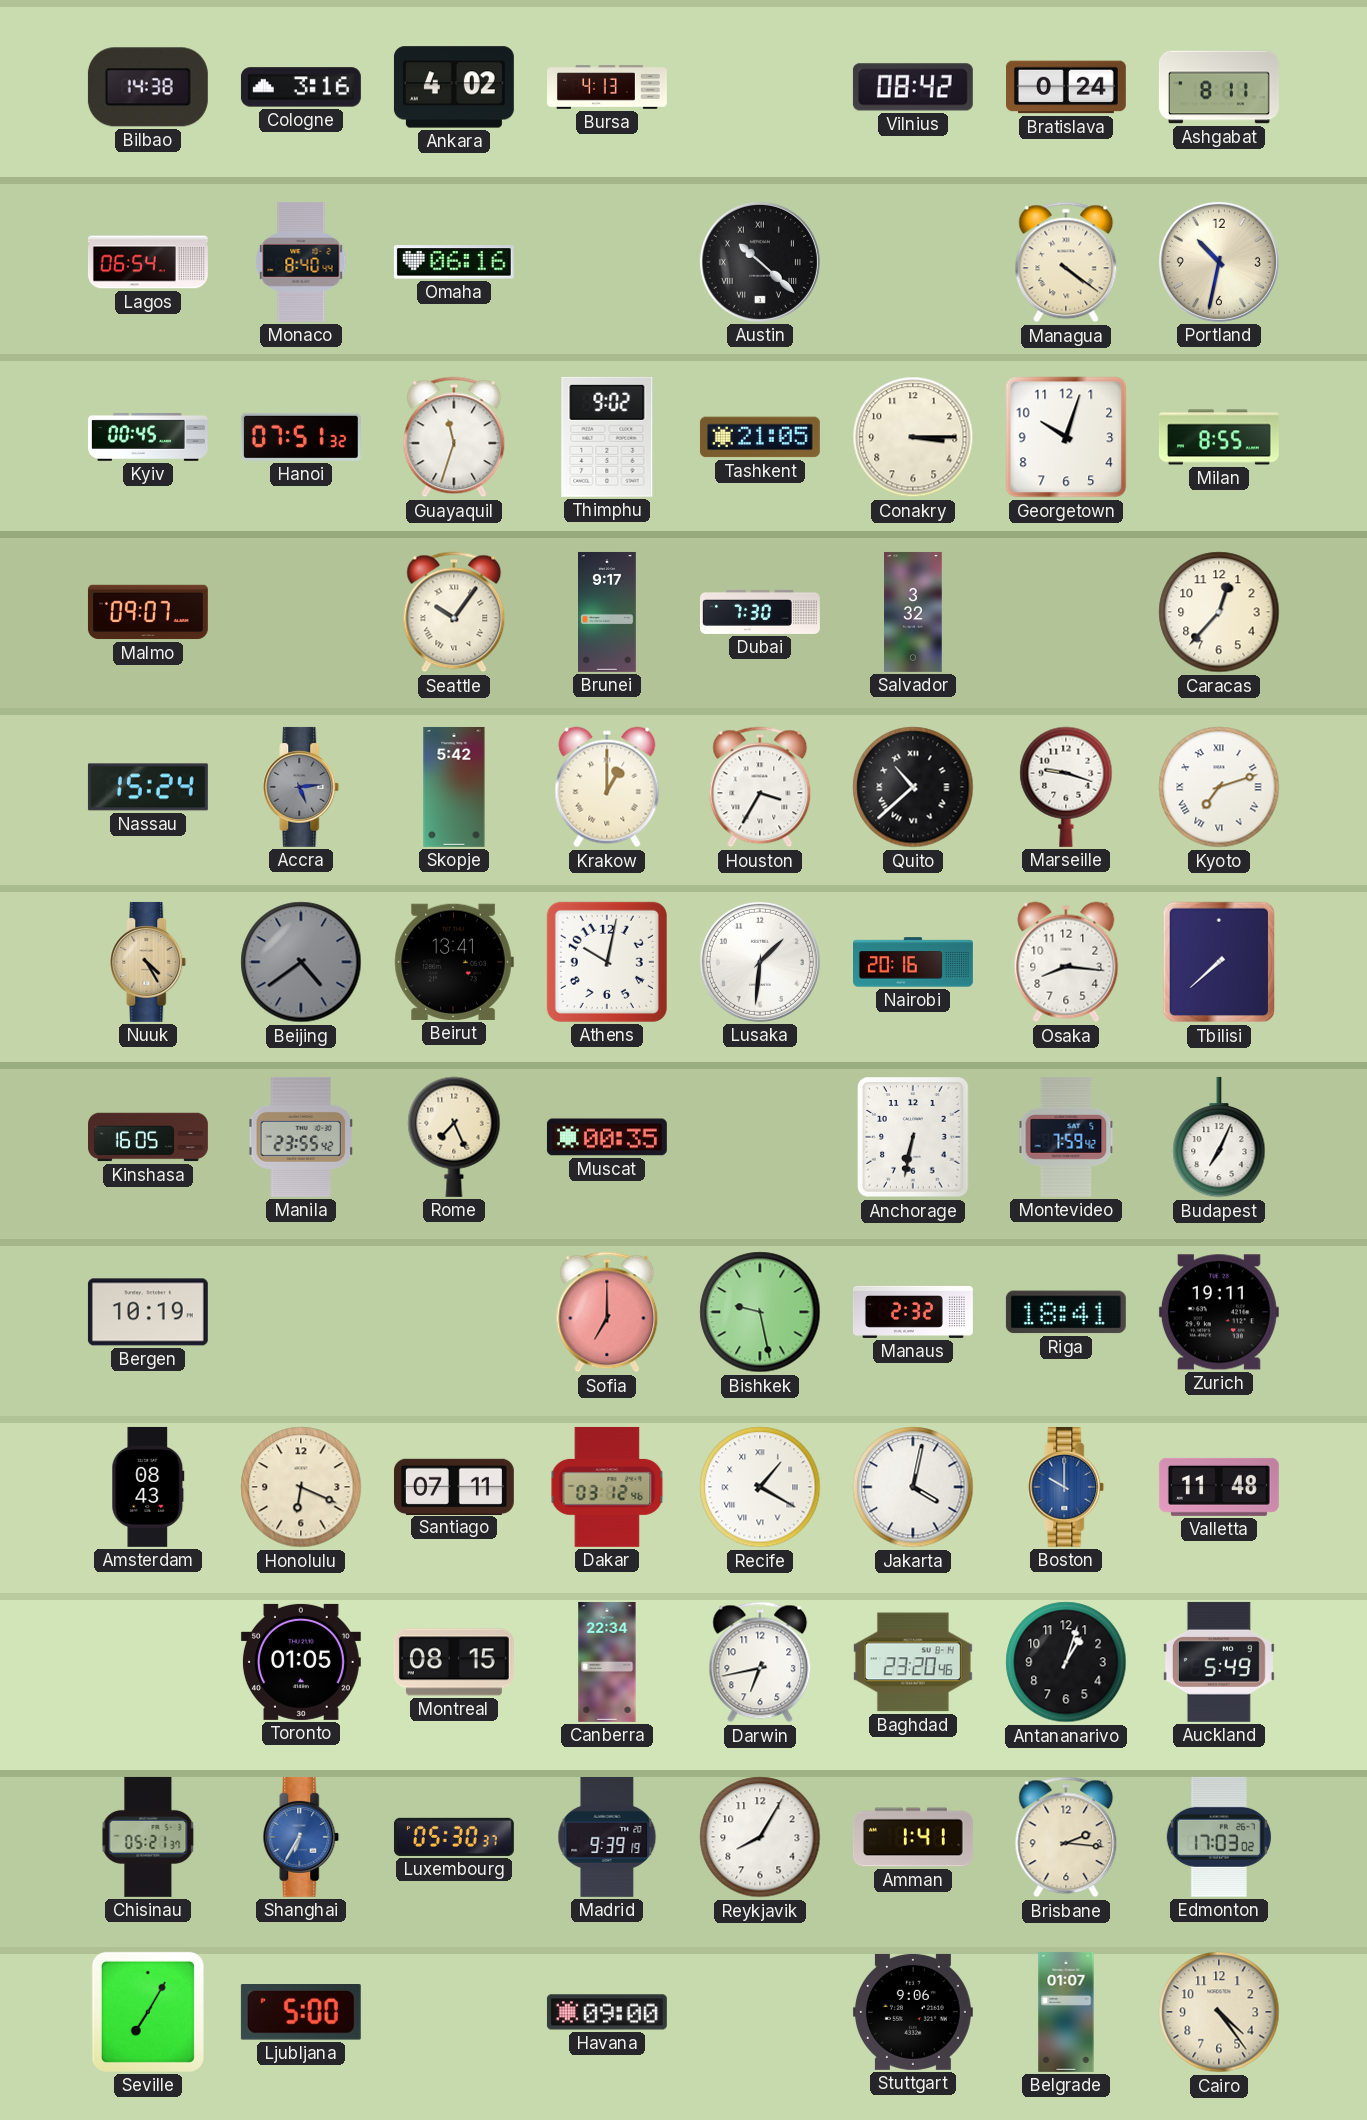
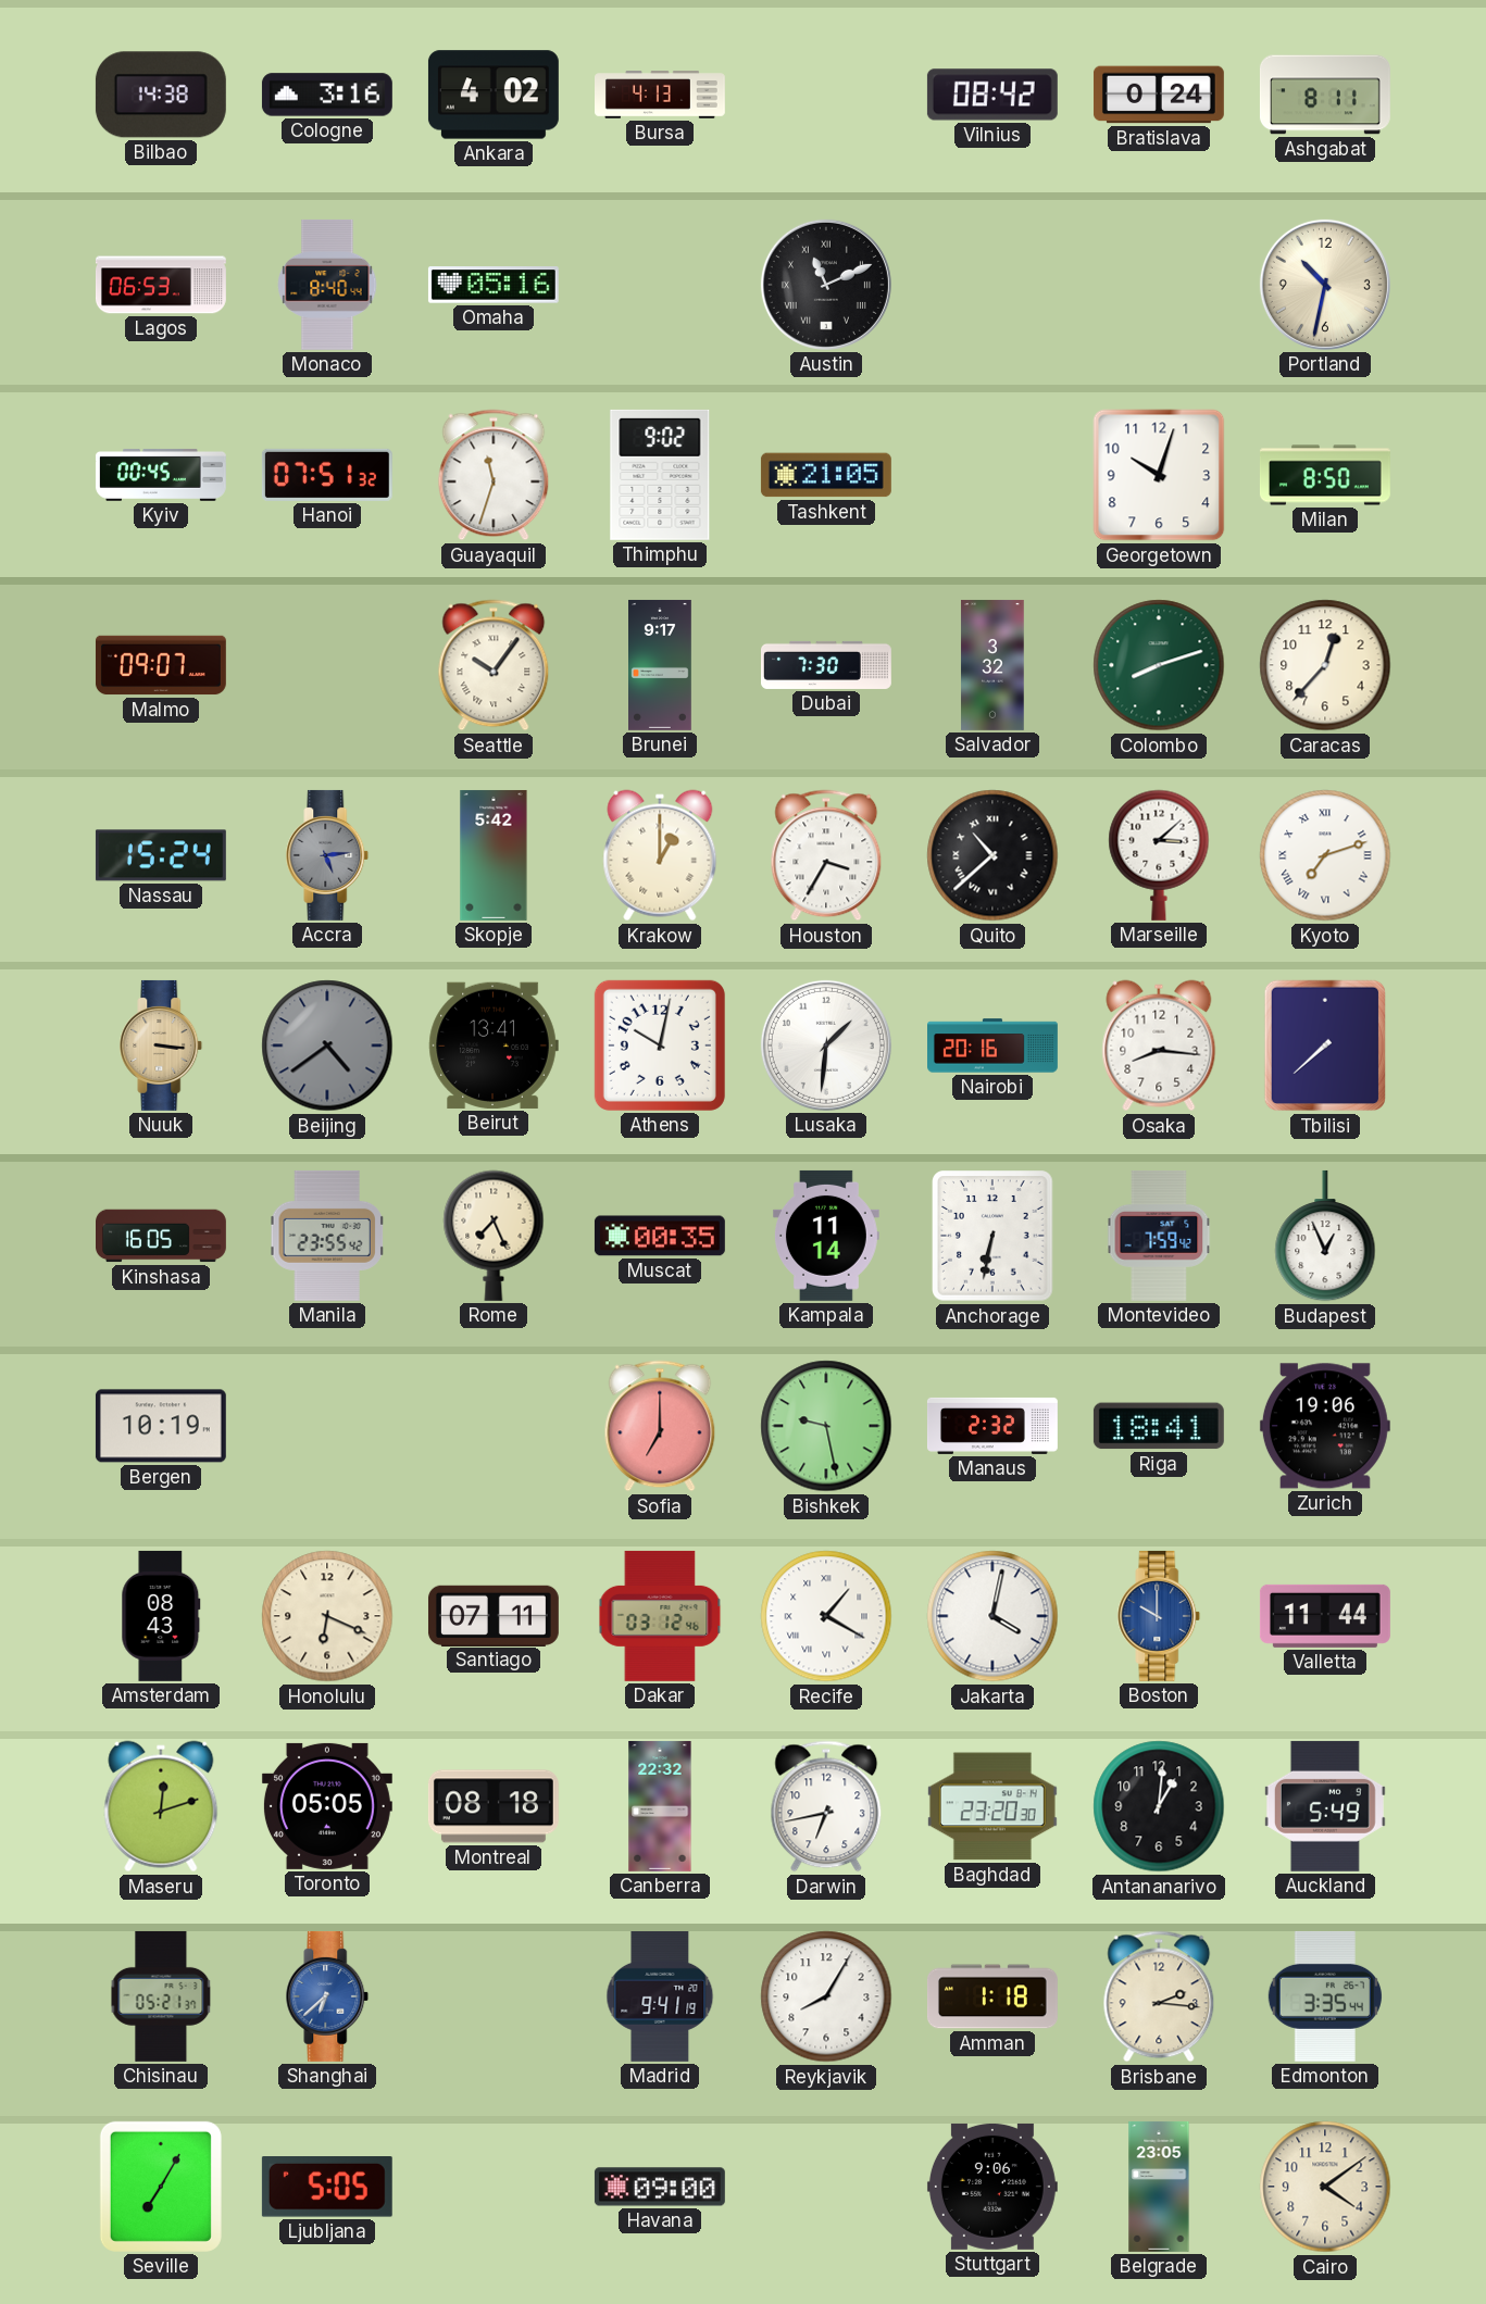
Lagos: 06:54 -> 06:53
Omaha: 06:16 -> 05:16
Austin: 10:22 -> 11:11
Managua: 4:21 -> none
Conakry: 3:15 -> none
Milan: 8:55 -> 8:50
Colombo: none -> 8:12
Marseille: 9:18 -> 3:08
Nuuk: 4:25 -> 3:16
Kampala: none -> 11:14
Budapest: 7:04 -> 12:56
Zurich: 19:11 -> 19:06
Valletta: 11:48 -> 11:44
Maseru: none -> 12:12
Toronto: 01:05 -> 05:05
Montreal: 08:15 -> 08:18
Canberra: 22:34 -> 22:32
Baghdad: 23:20:46 -> 23:20:30
Antananarivo: 1:03 -> 1:01
Shanghai: 6:35 -> 6:38
Luxembourg: 05:30 -> none
Madrid: 9:39 -> 9:41
Amman: 1:41 -> 1:18
Edmonton: 17:03 -> 3:35
Ljubljana: 5:00 -> 5:05
Belgrade: 01:07 -> 23:05
Cairo: 4:24 -> 4:09
